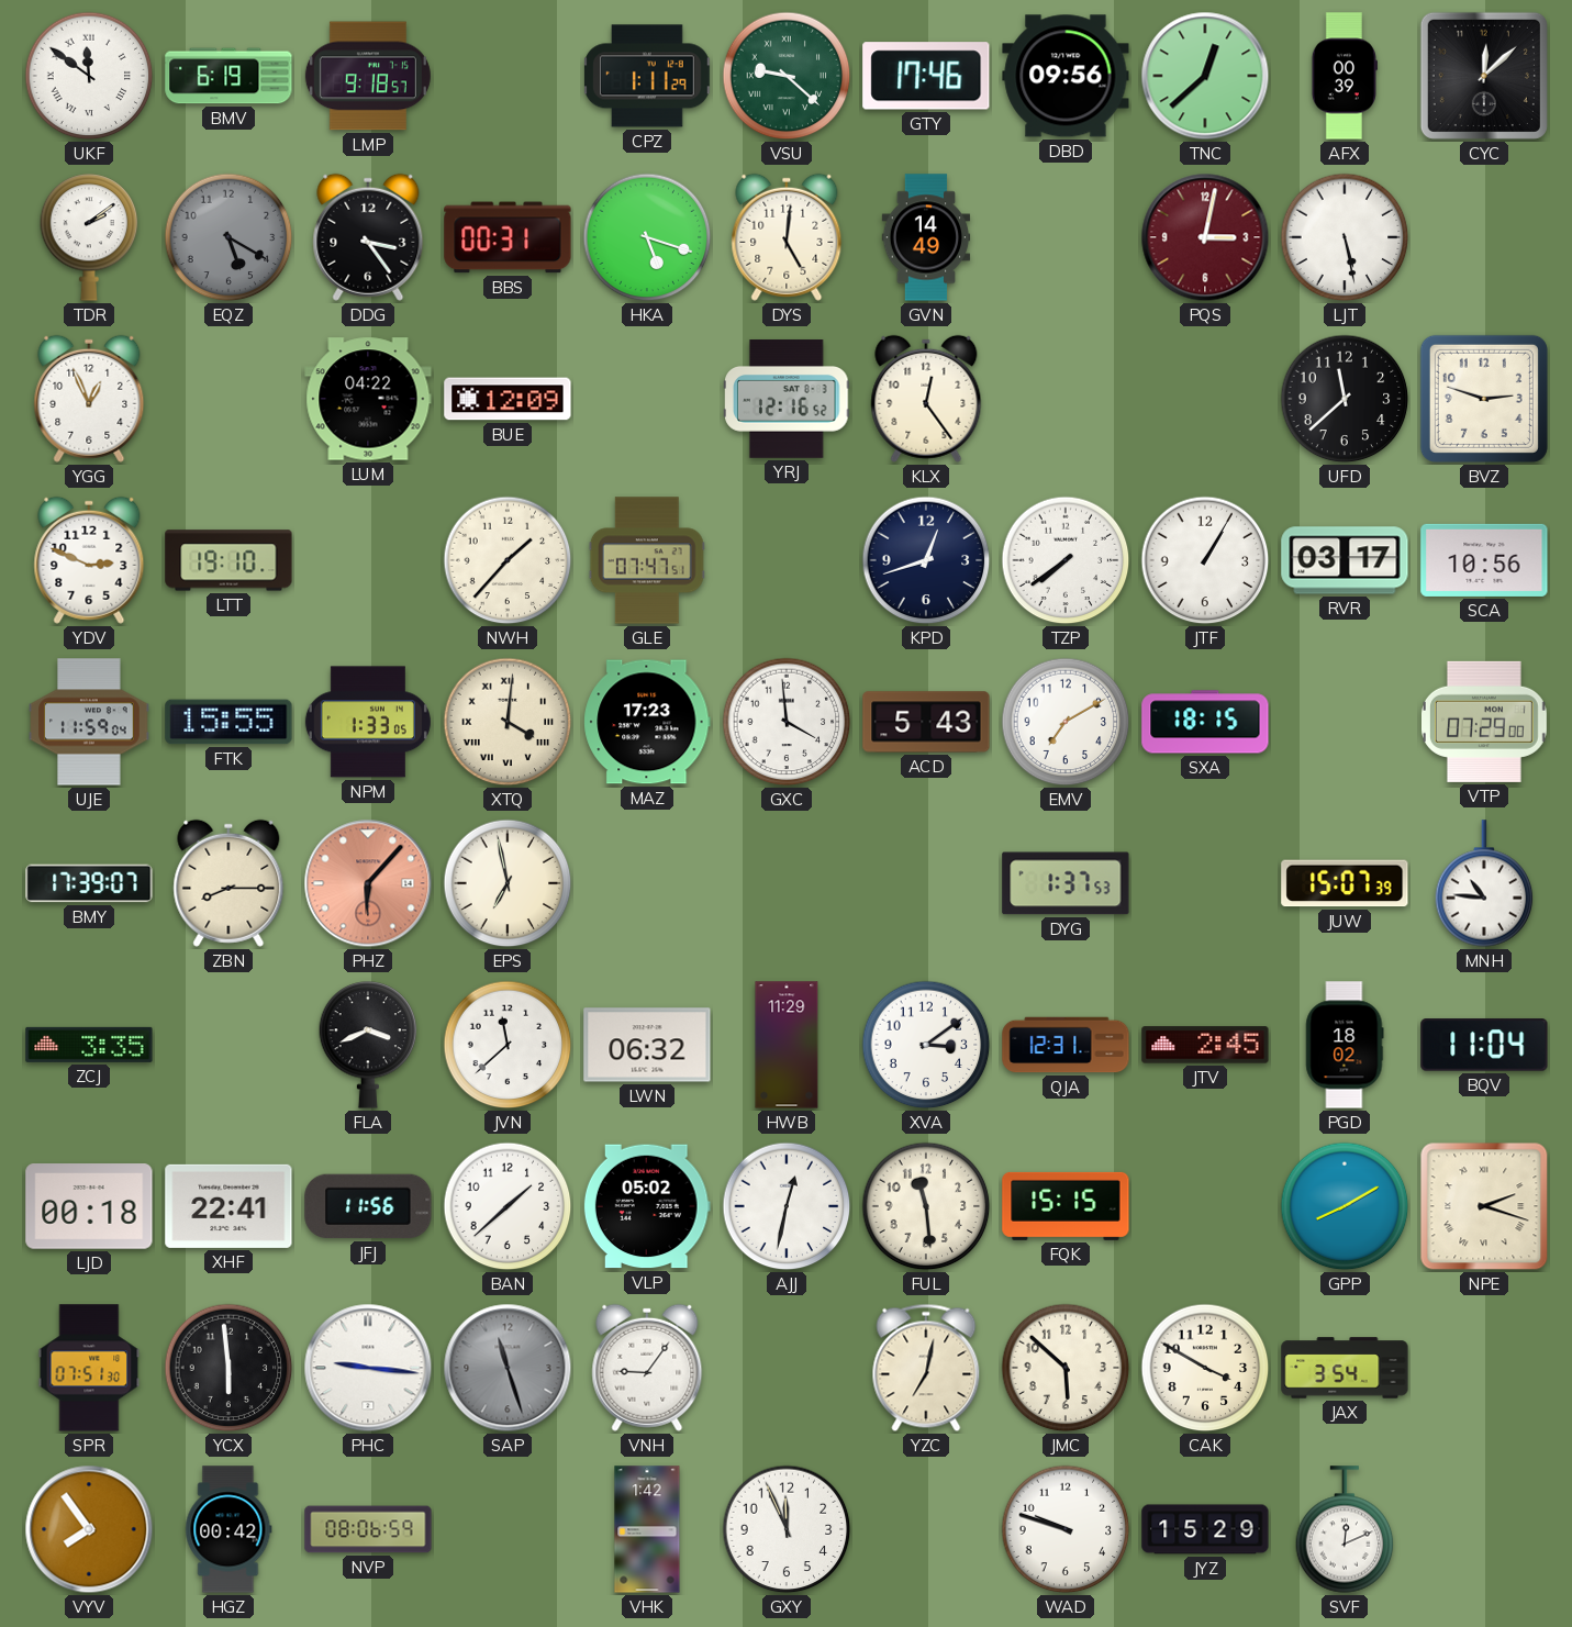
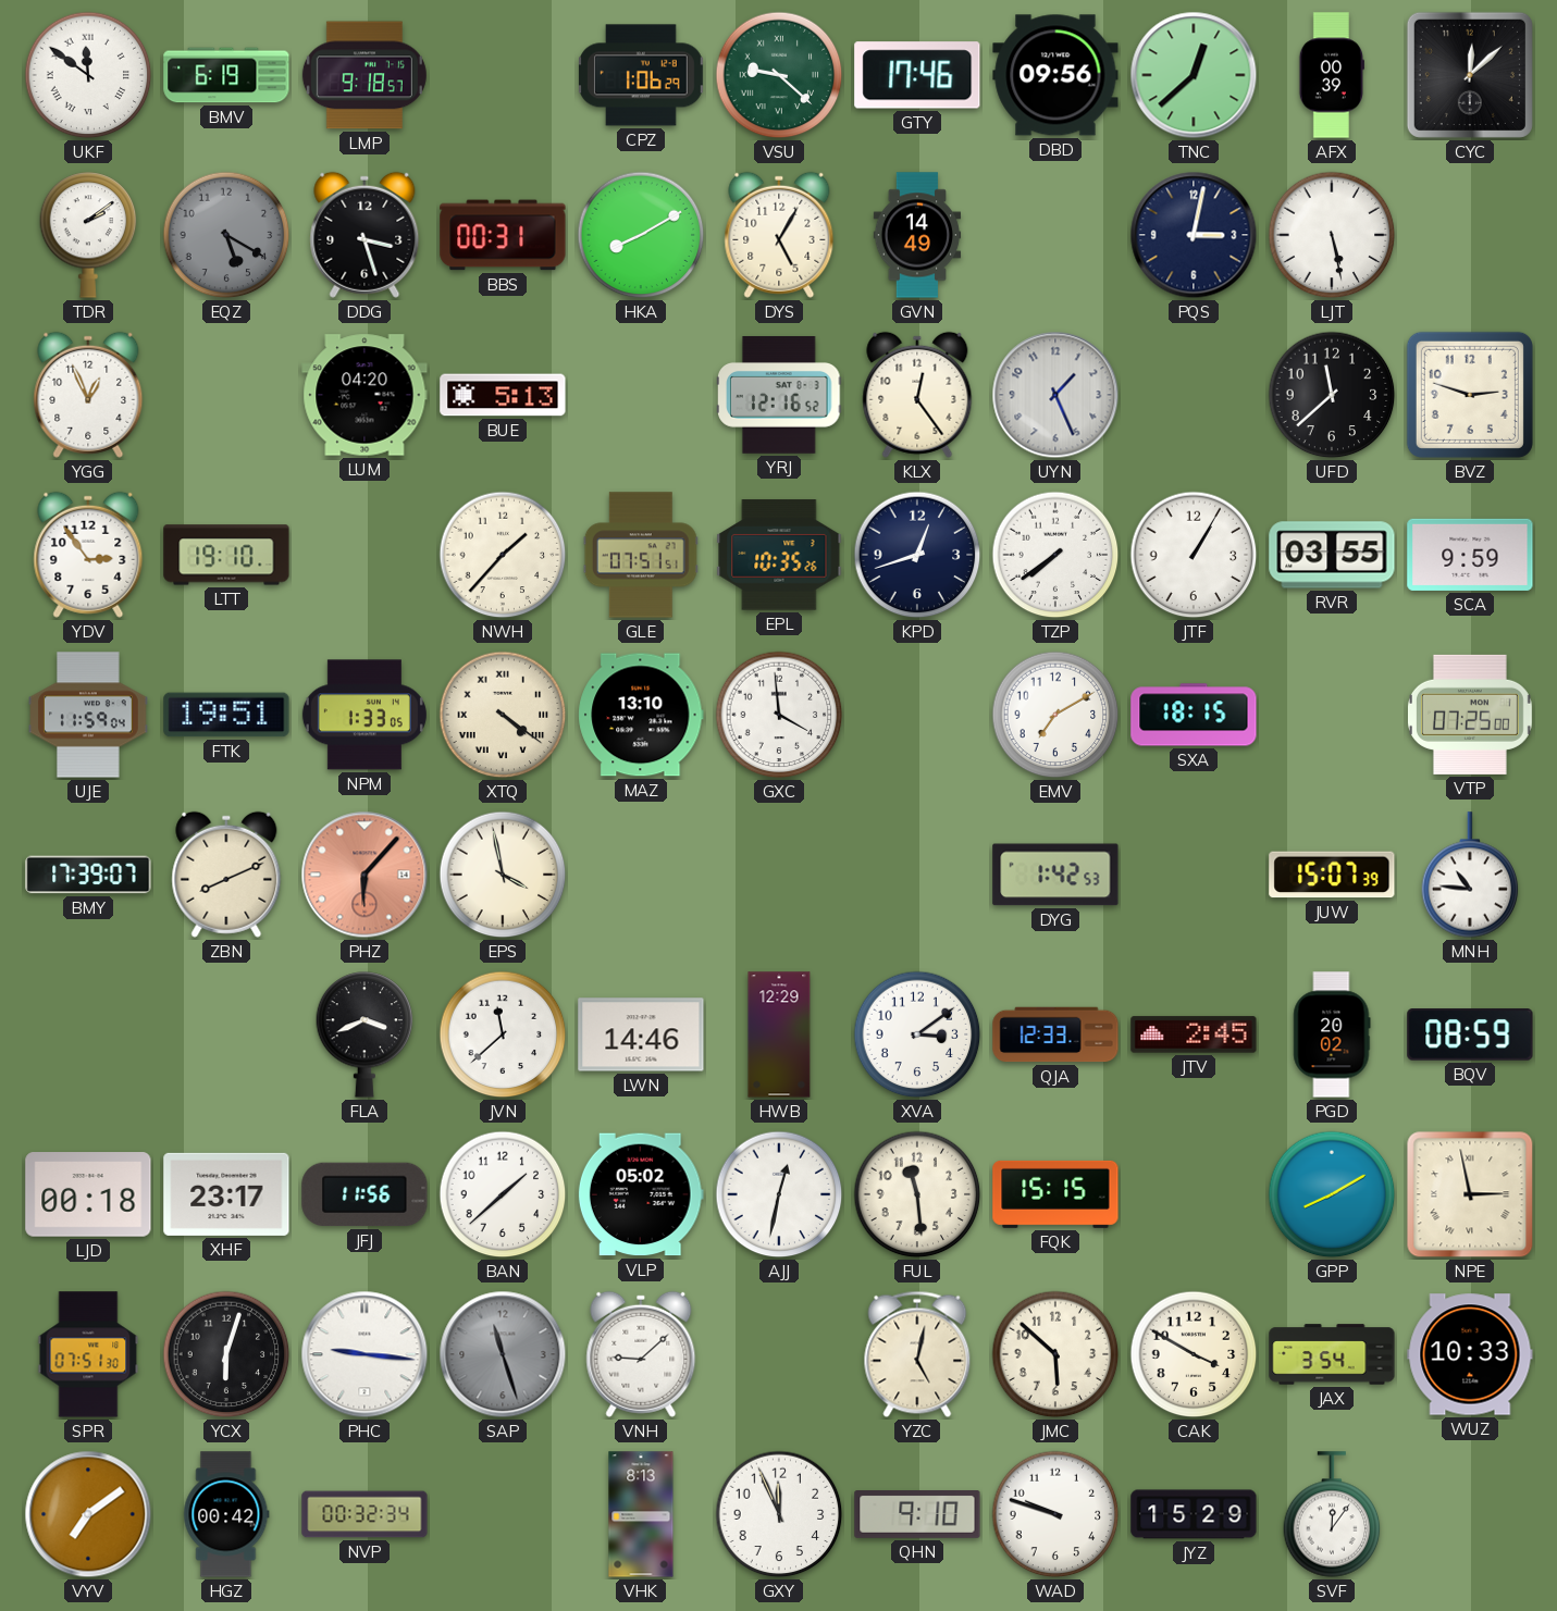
CPZ: 1:11 -> 1:06
DDG: 3:24 -> 3:27
HKA: 5:18 -> 8:10
DYS: 5:01 -> 5:05
PQS dial: burgundy -> navy
LUM: 04:22 -> 04:20
BUE: 12:09 -> 5:13
UYN: none -> 1:26
YDV: 2:49 -> 2:54
GLE: 07:47 -> 07:51
EPL: none -> 10:35
RVR: 03:17 -> 03:55
SCA: 10:56 -> 9:59
FTK: 15:55 -> 19:51
XTQ: 4:01 -> 4:21
MAZ: 17:23 -> 13:10
ACD: 5:43 -> none
VTP: 07:29 -> 07:25
ZBN: 8:15 -> 8:11
EPS: 6:58 -> 3:58
DYG: 1:37 -> 1:42
ZCJ: 3:35 -> none
LWN: 06:32 -> 14:46
HWB: 11:29 -> 12:29
QJA: 12:31 -> 12:33
PGD: 18:02 -> 20:02
BQV: 11:04 -> 08:59
XHF: 22:41 -> 23:17
NPE: 2:18 -> 2:58
YCX: 5:59 -> 6:03
VNH: 9:06 -> 9:08
YZC: 7:02 -> 5:02
WUZ: none -> 10:33
VYV: 7:54 -> 7:09
NVP: 08:06 -> 00:32
VHK: 1:42 -> 8:13
QHN: none -> 9:10
SVF: 12:11 -> 12:06
